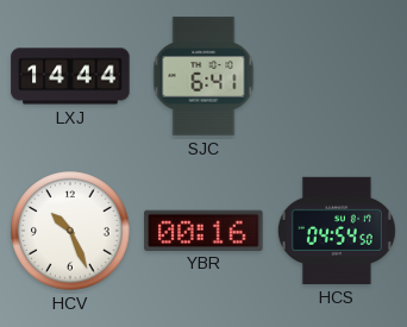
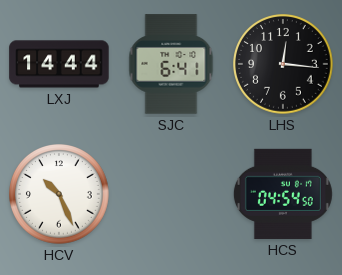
LHS: none -> 12:16
YBR: 00:16 -> none
